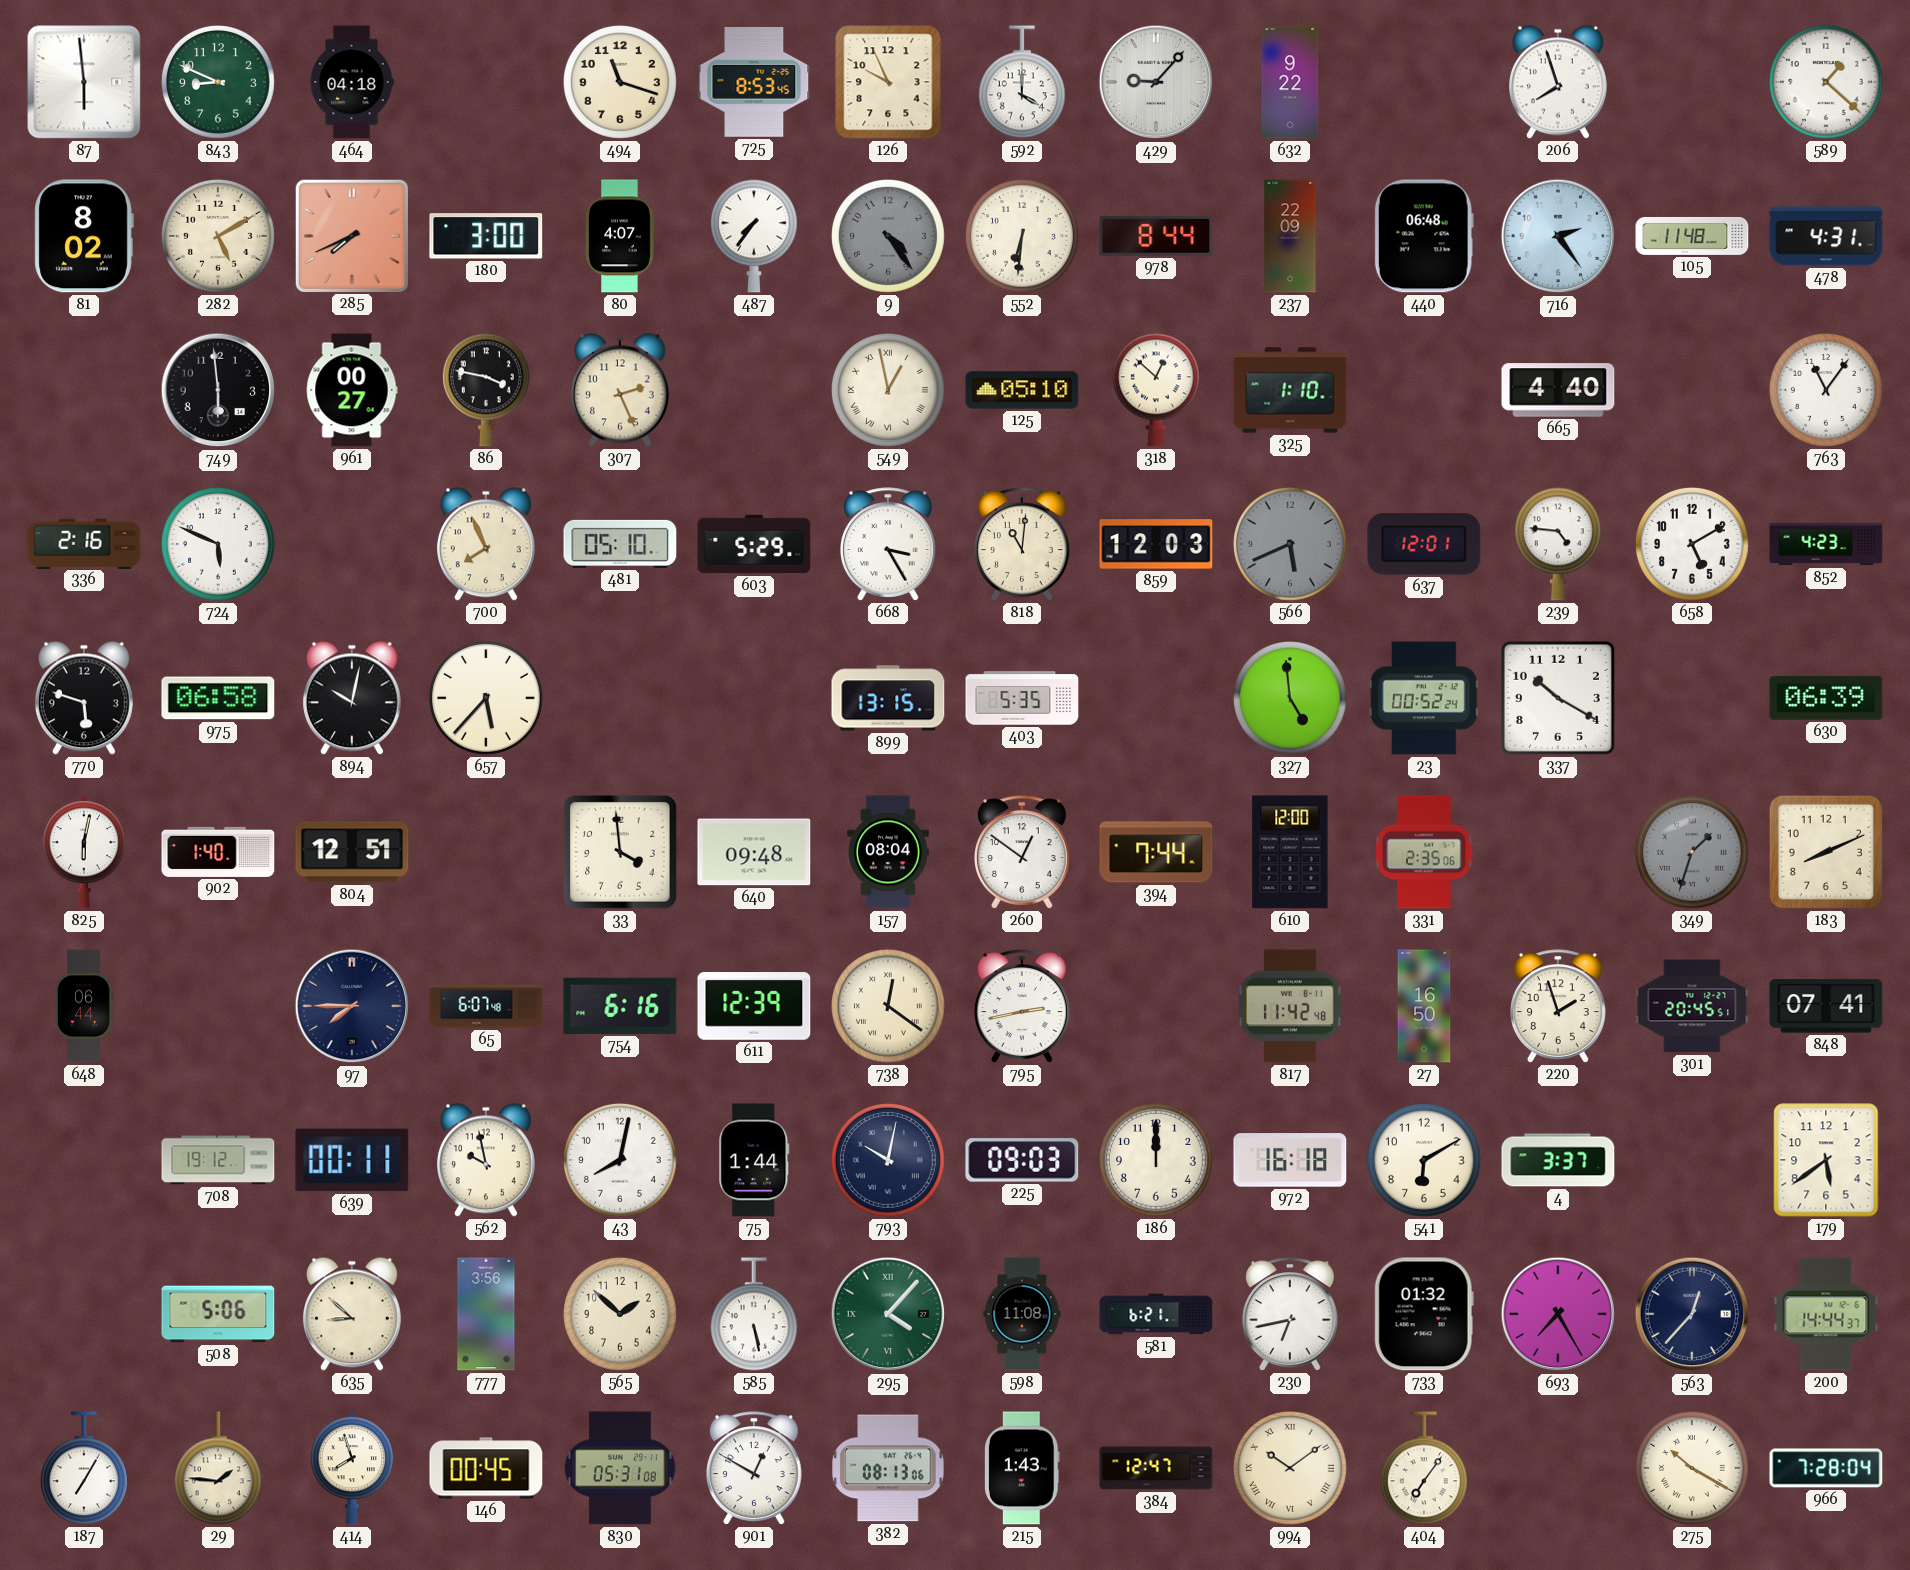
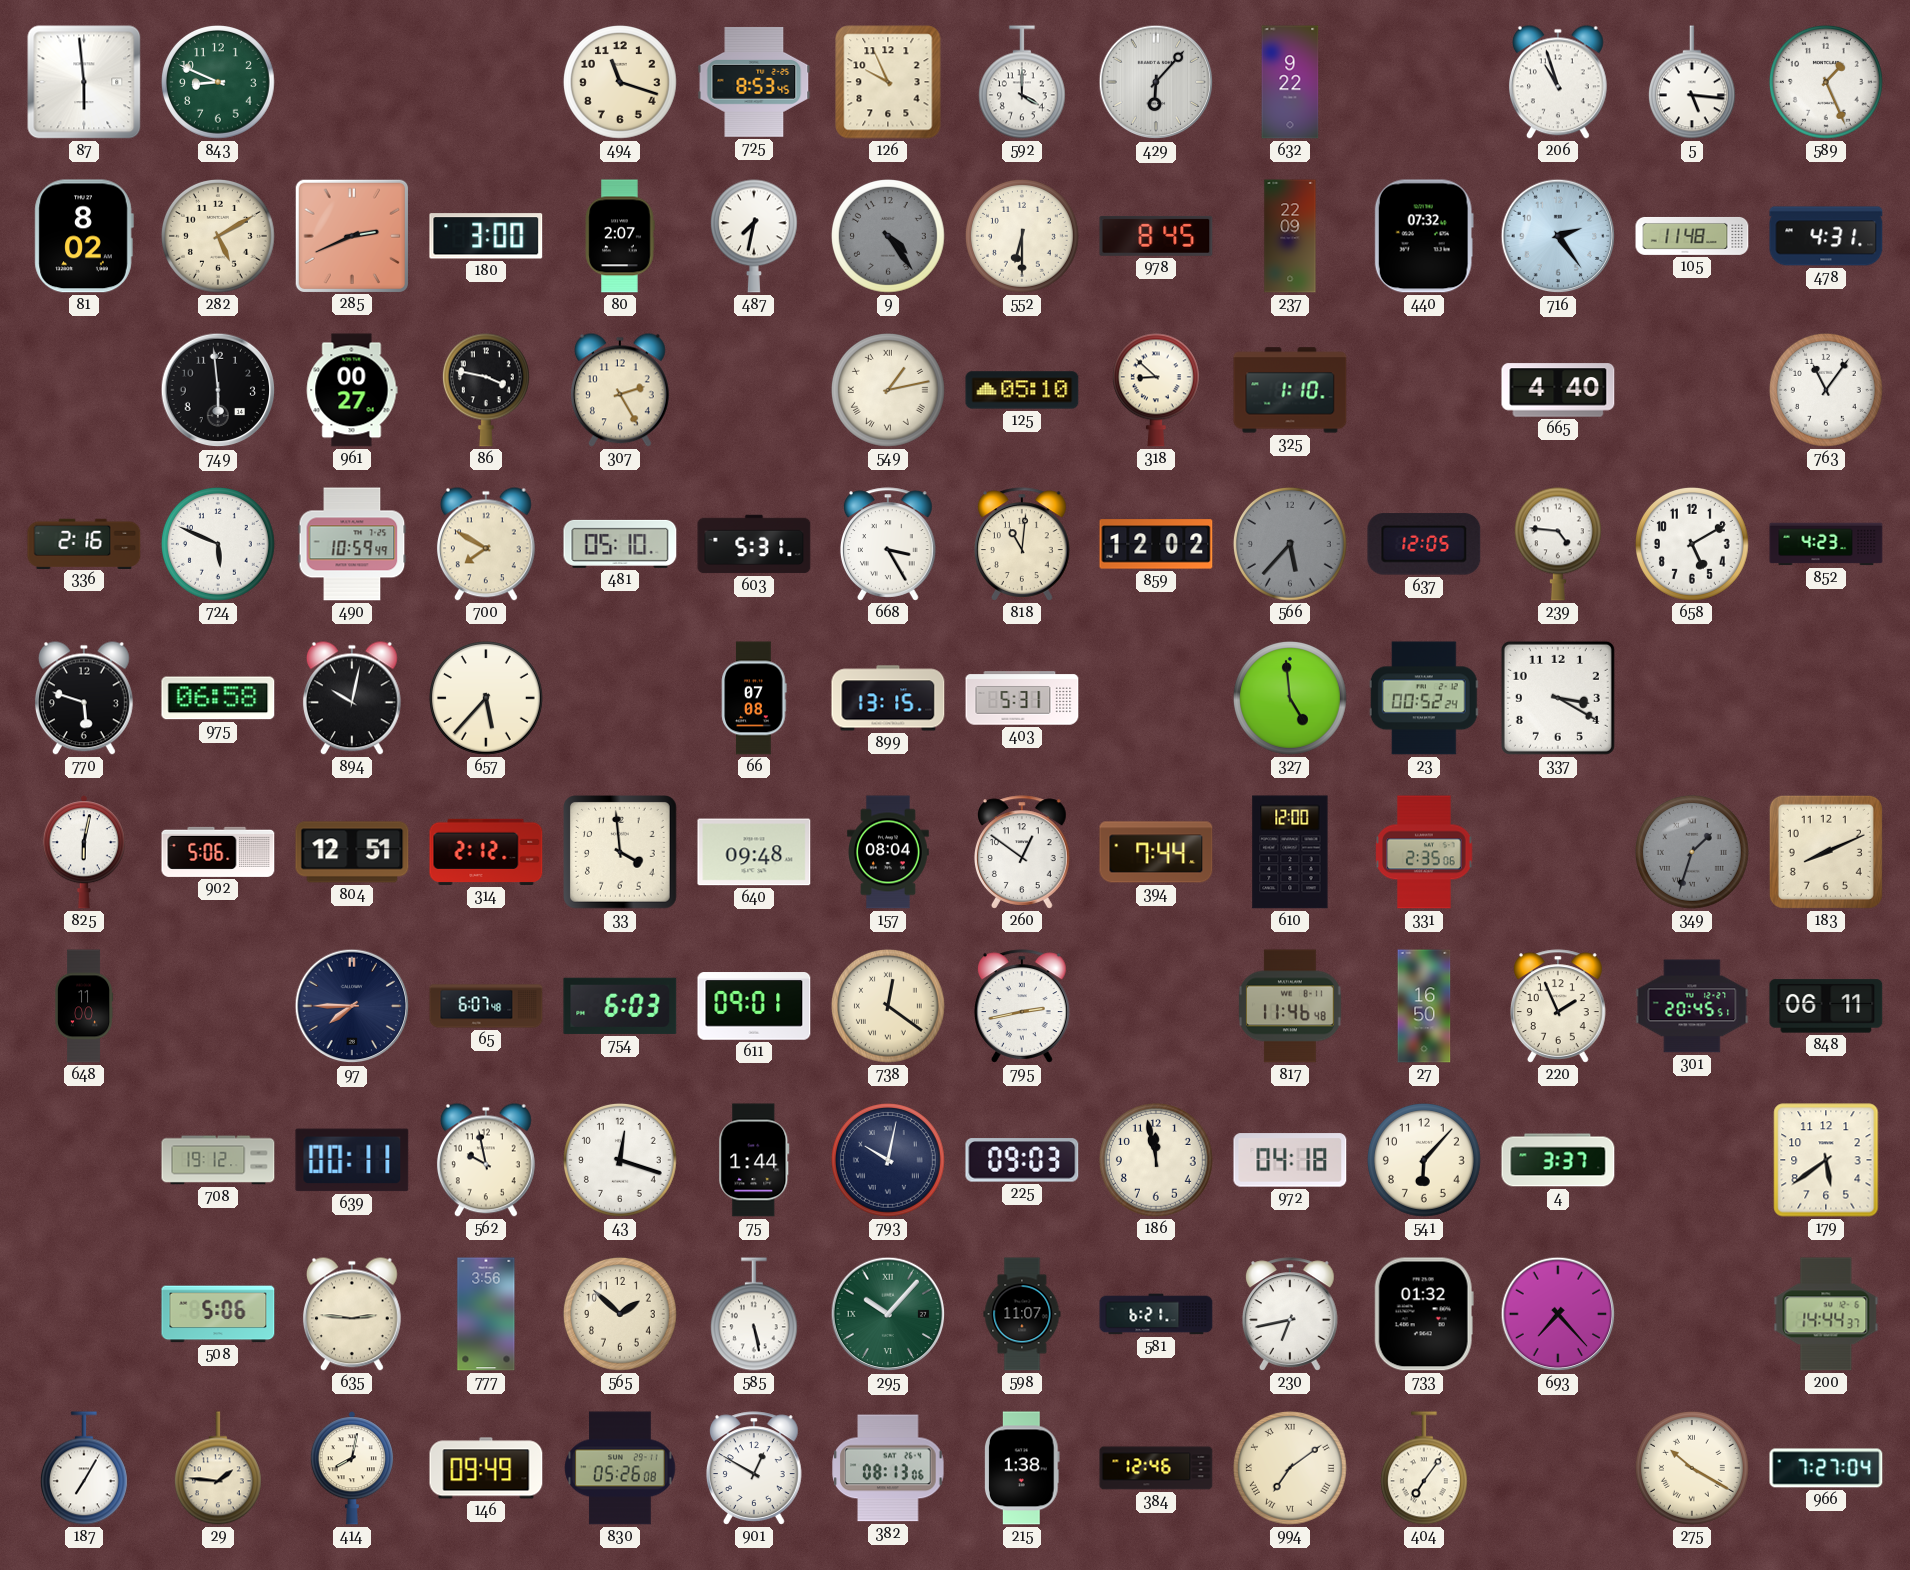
464: 04:18 -> none
429: 9:07 -> 6:07
206: 7:57 -> 10:57
5: none -> 5:16
589: 1:22 -> 1:26
285: 7:41 -> 2:41
80: 4:07 -> 2:07
487: 7:36 -> 7:32
552: 6:31 -> 6:30
978: 8:44 -> 8:45
440: 06:48 -> 07:32
307: 2:26 -> 2:25
549: 12:58 -> 1:13
318: 12:52 -> 8:52
490: none -> 10:59
700: 7:56 -> 7:50
603: 5:29 -> 5:31
859: 12:03 -> 12:02
566: 5:41 -> 5:37
637: 12:01 -> 12:05
66: none -> 07:08
403: 5:35 -> 5:31
337: 10:20 -> 3:20
630: 06:39 -> none
902: 1:40 -> 5:06
314: none -> 2:12
648: 06:44 -> 11:00
754: 6:16 -> 6:03
611: 12:39 -> 09:01
817: 11:42 -> 11:46
220: 1:57 -> 1:56
848: 07:41 -> 06:11
43: 8:02 -> 12:18
186: 12:00 -> 11:58
972: 16:18 -> 04:18
541: 6:10 -> 6:07
635: 8:52 -> 2:46
295: 4:07 -> 10:07
598: 11:08 -> 11:07
693: 7:25 -> 7:23
563: 12:37 -> none
414: 7:57 -> 8:02
146: 00:45 -> 09:49
830: 05:31 -> 05:26
215: 1:43 -> 1:38
384: 12:47 -> 12:46
994: 10:09 -> 7:09
966: 7:28 -> 7:27
